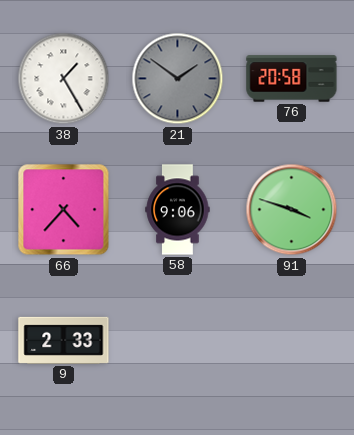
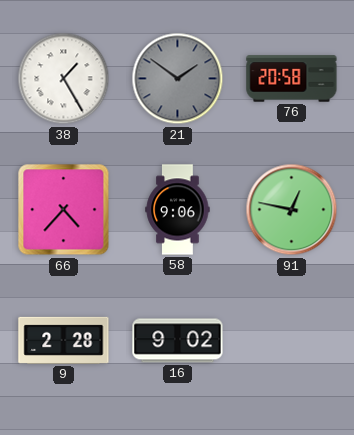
91: 3:48 -> 12:47
9: 2:33 -> 2:28
16: none -> 9:02
